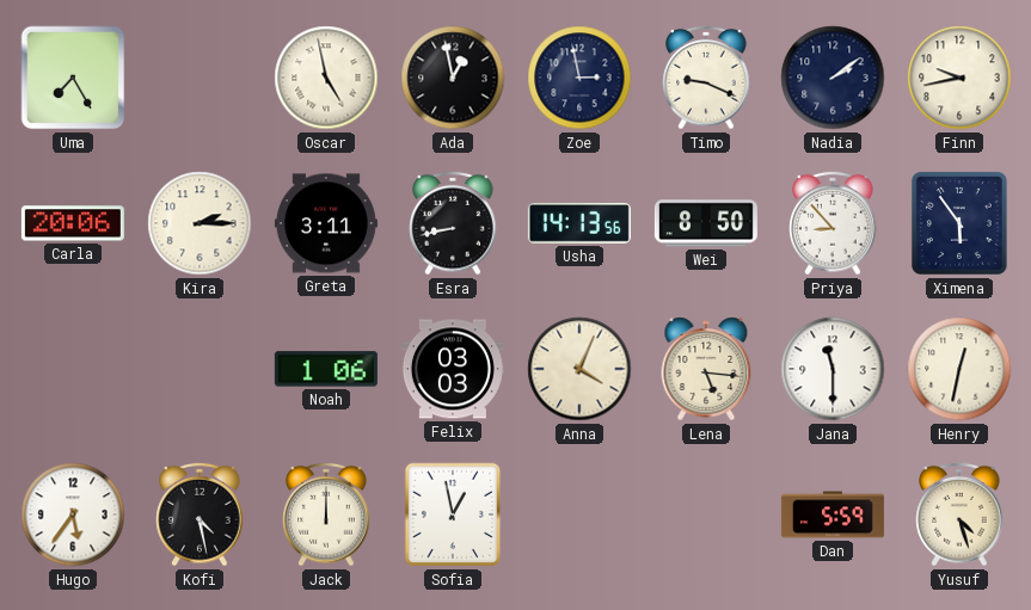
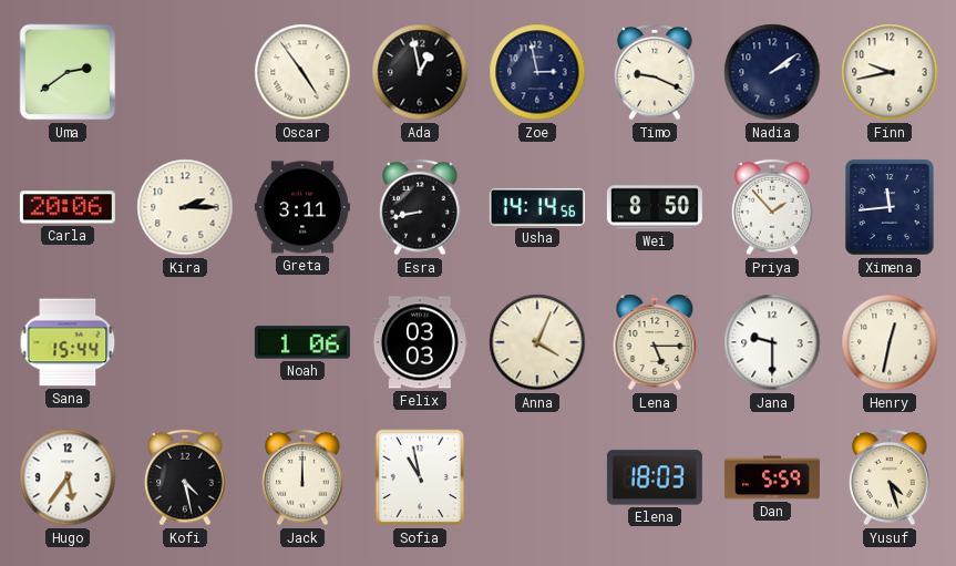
Uma: 7:25 -> 2:39
Oscar: 4:58 -> 4:54
Usha: 14:13 -> 14:14
Priya: 8:53 -> 1:53
Ximena: 5:54 -> 11:44
Sana: none -> 15:44
Lena: 5:16 -> 5:15
Jana: 11:30 -> 9:30
Sofia: 12:58 -> 10:58
Elena: none -> 18:03
